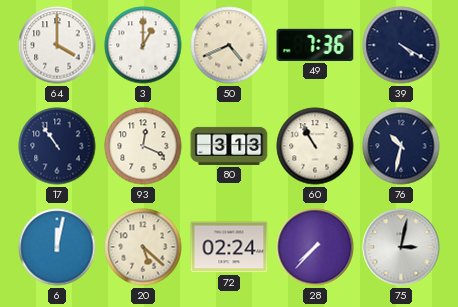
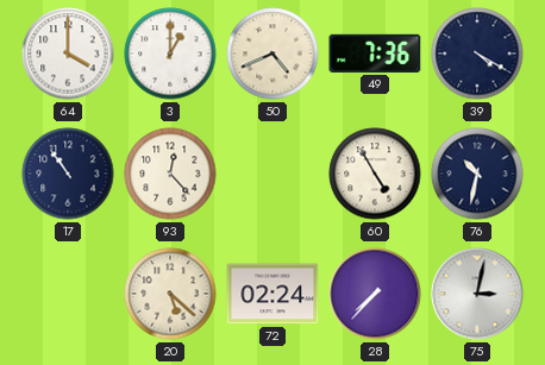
93: 12:19 -> 12:23
80: 3:13 -> none
60: 10:55 -> 4:55
6: 12:02 -> none
